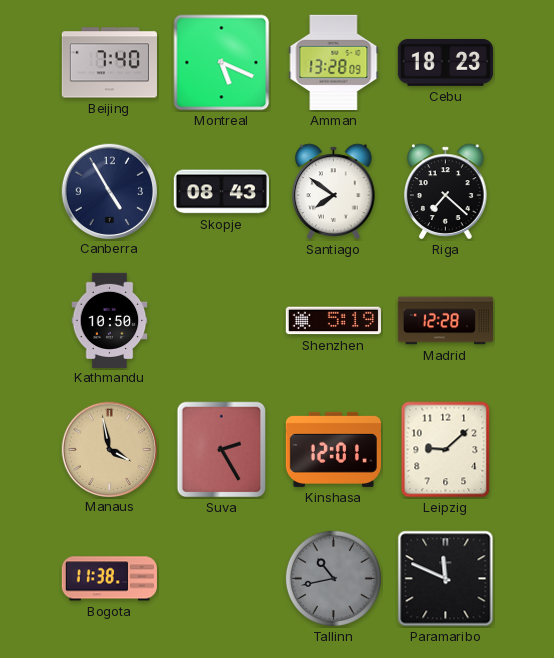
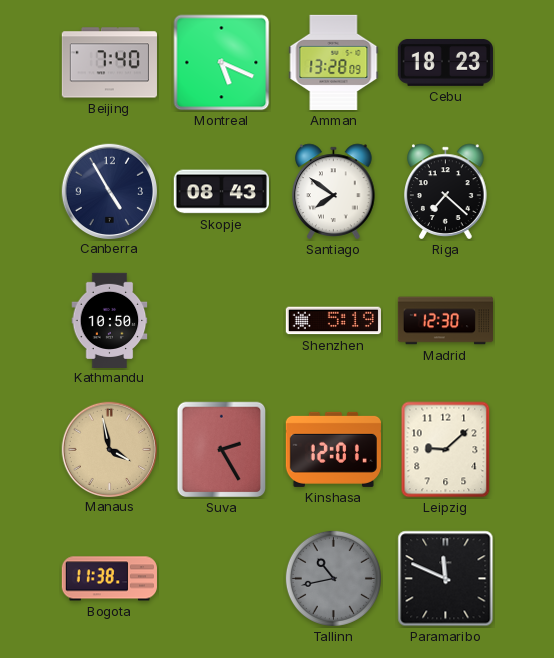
Madrid: 12:28 -> 12:30
